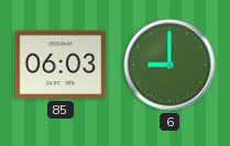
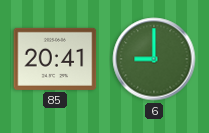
85: 06:03 -> 20:41
